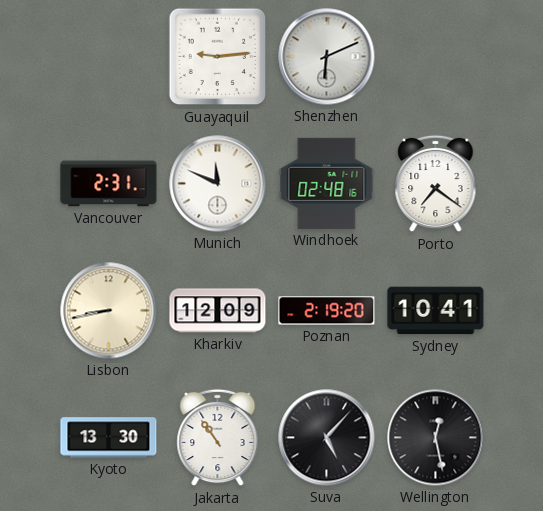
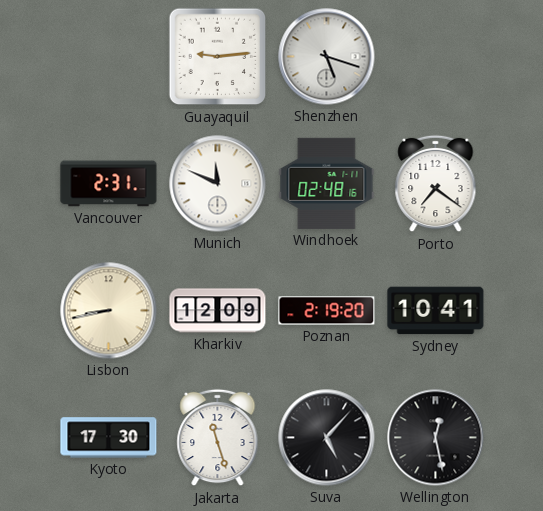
Shenzhen: 6:11 -> 5:18
Kyoto: 13:30 -> 17:30
Jakarta: 10:54 -> 11:27
